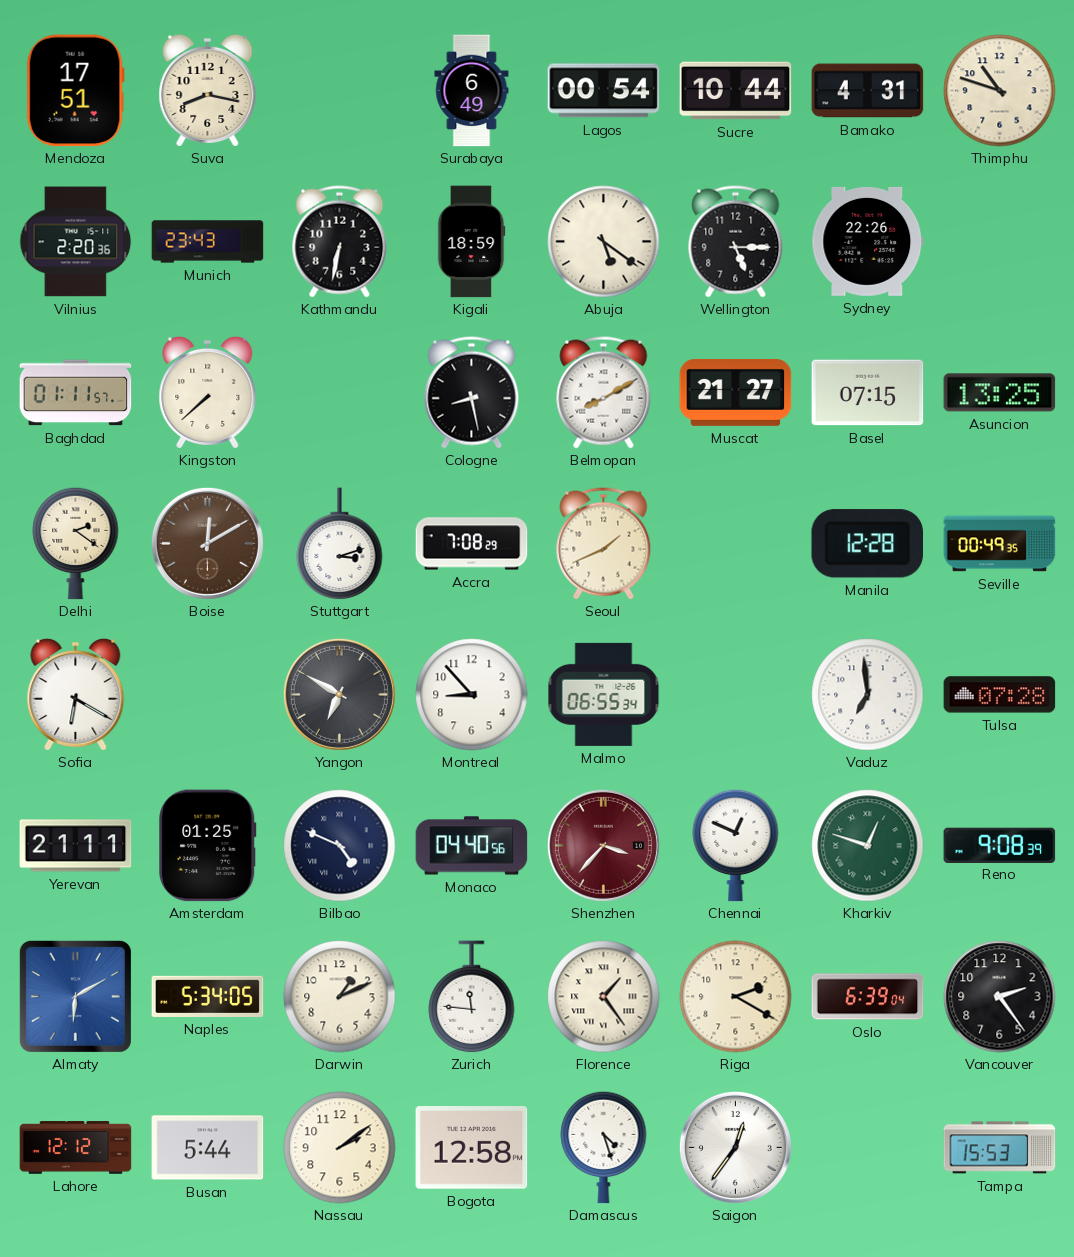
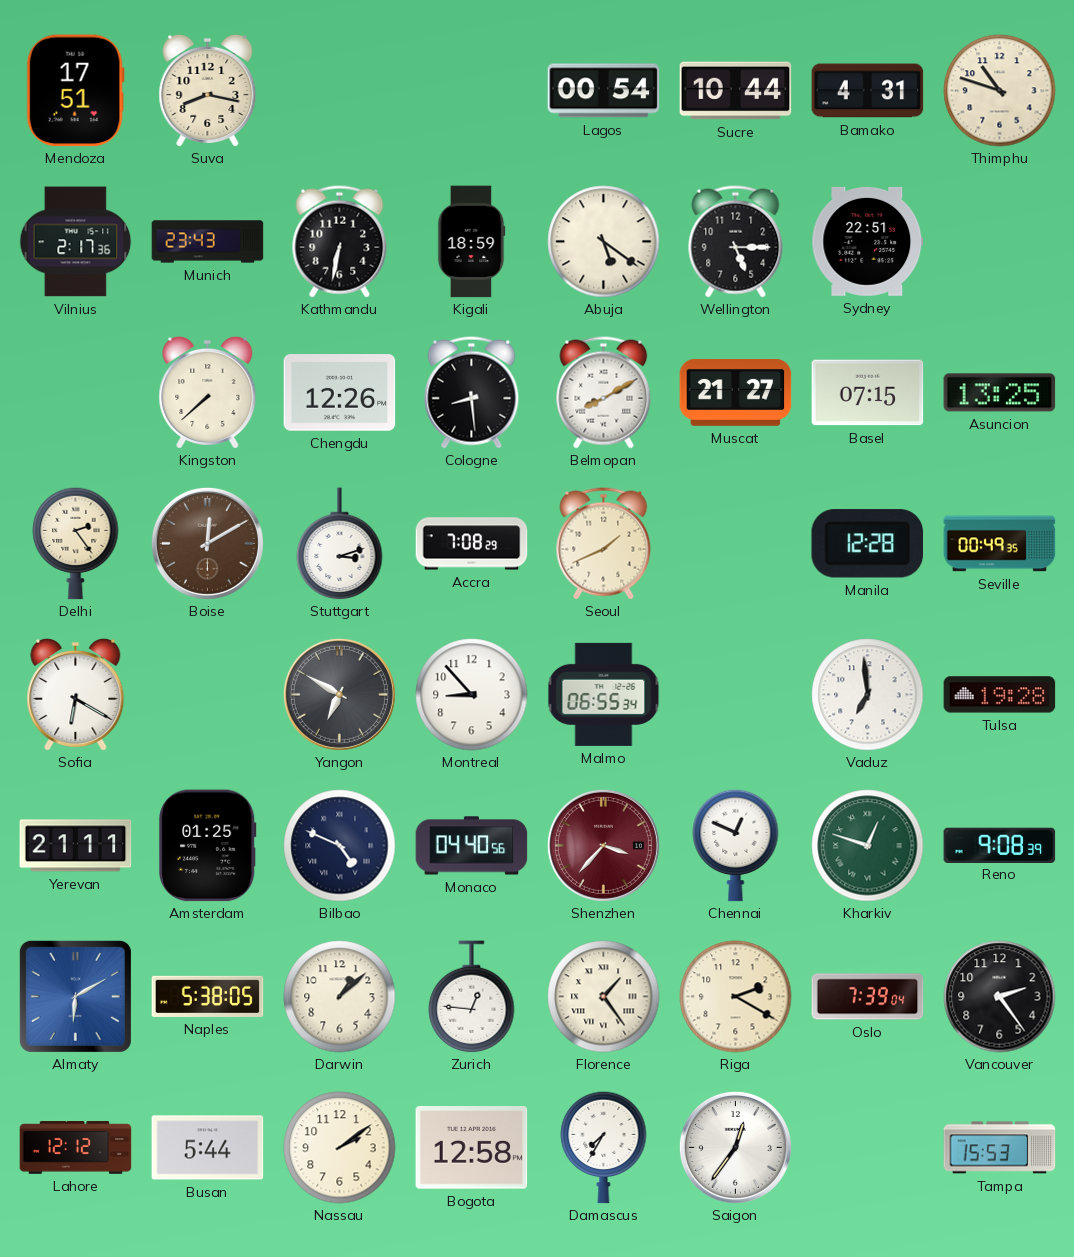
Surabaya: 6:49 -> none
Vilnius: 2:20 -> 2:17
Sydney: 22:26 -> 22:51
Baghdad: 01:11 -> none
Chengdu: none -> 12:26
Cologne: 8:28 -> 8:29
Delhi: 2:21 -> 2:24
Tulsa: 07:28 -> 19:28
Naples: 5:34 -> 5:38
Darwin: 1:11 -> 1:08
Zurich: 11:46 -> 12:46
Oslo: 6:39 -> 7:39
Damascus: 4:27 -> 7:35
